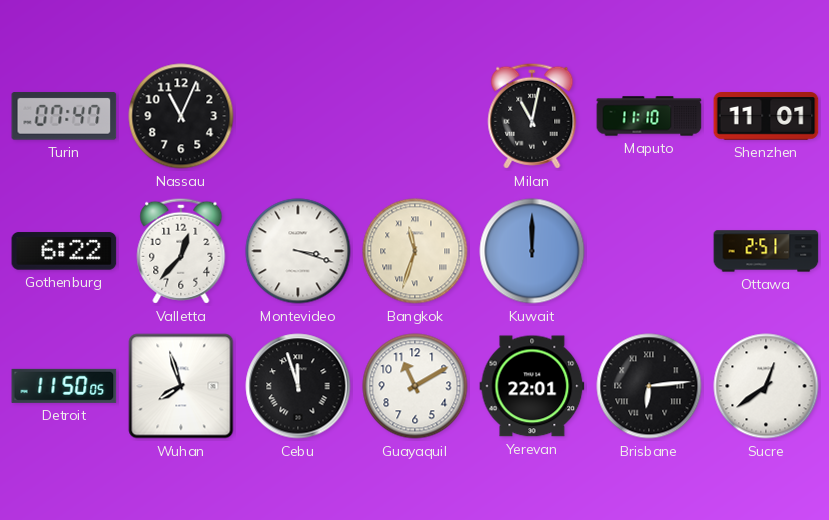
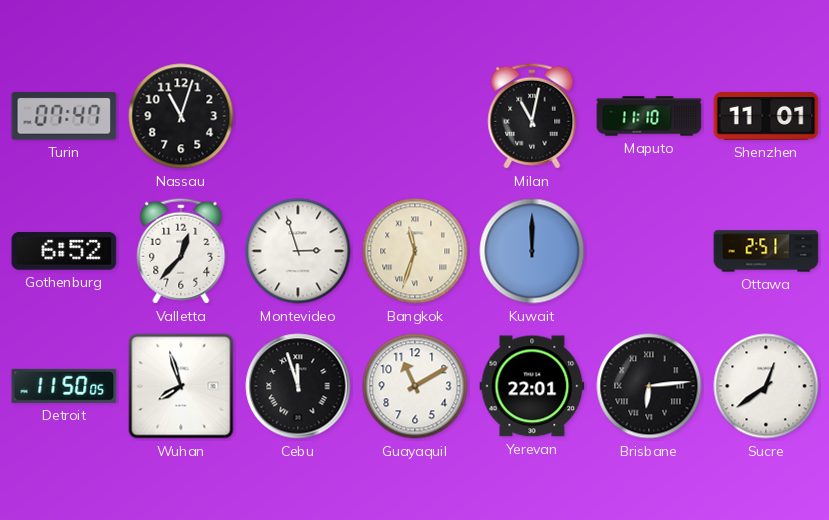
Nassau: 11:04 -> 11:03
Gothenburg: 6:22 -> 6:52
Montevideo: 3:18 -> 2:57
